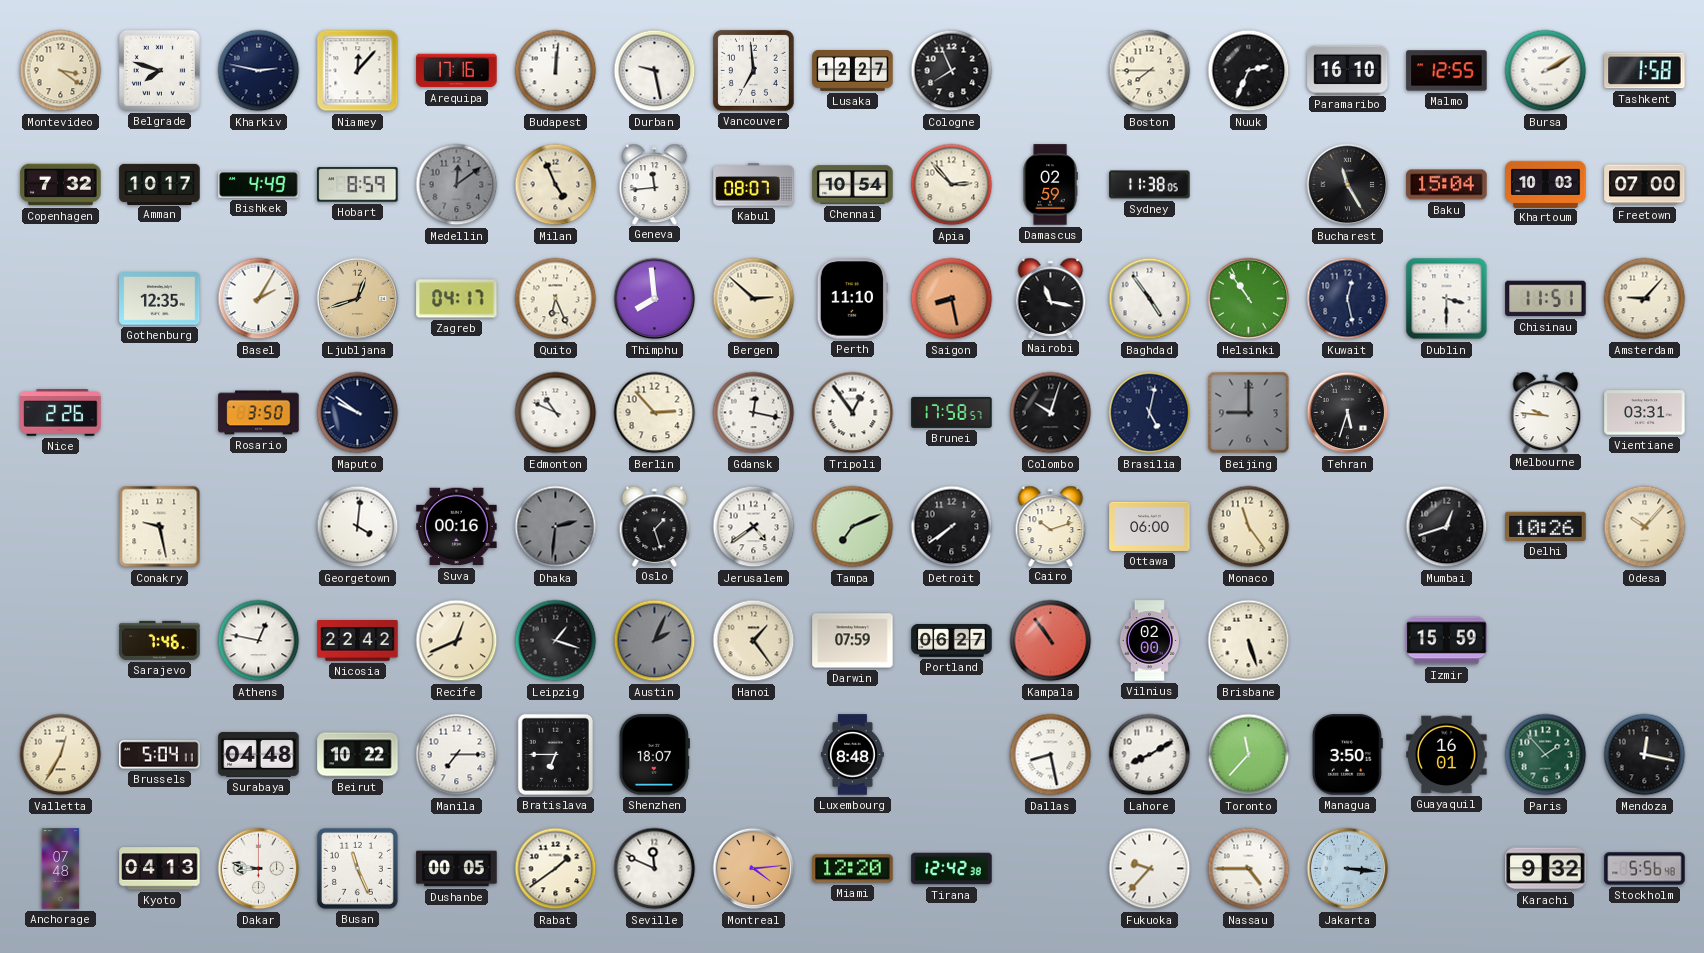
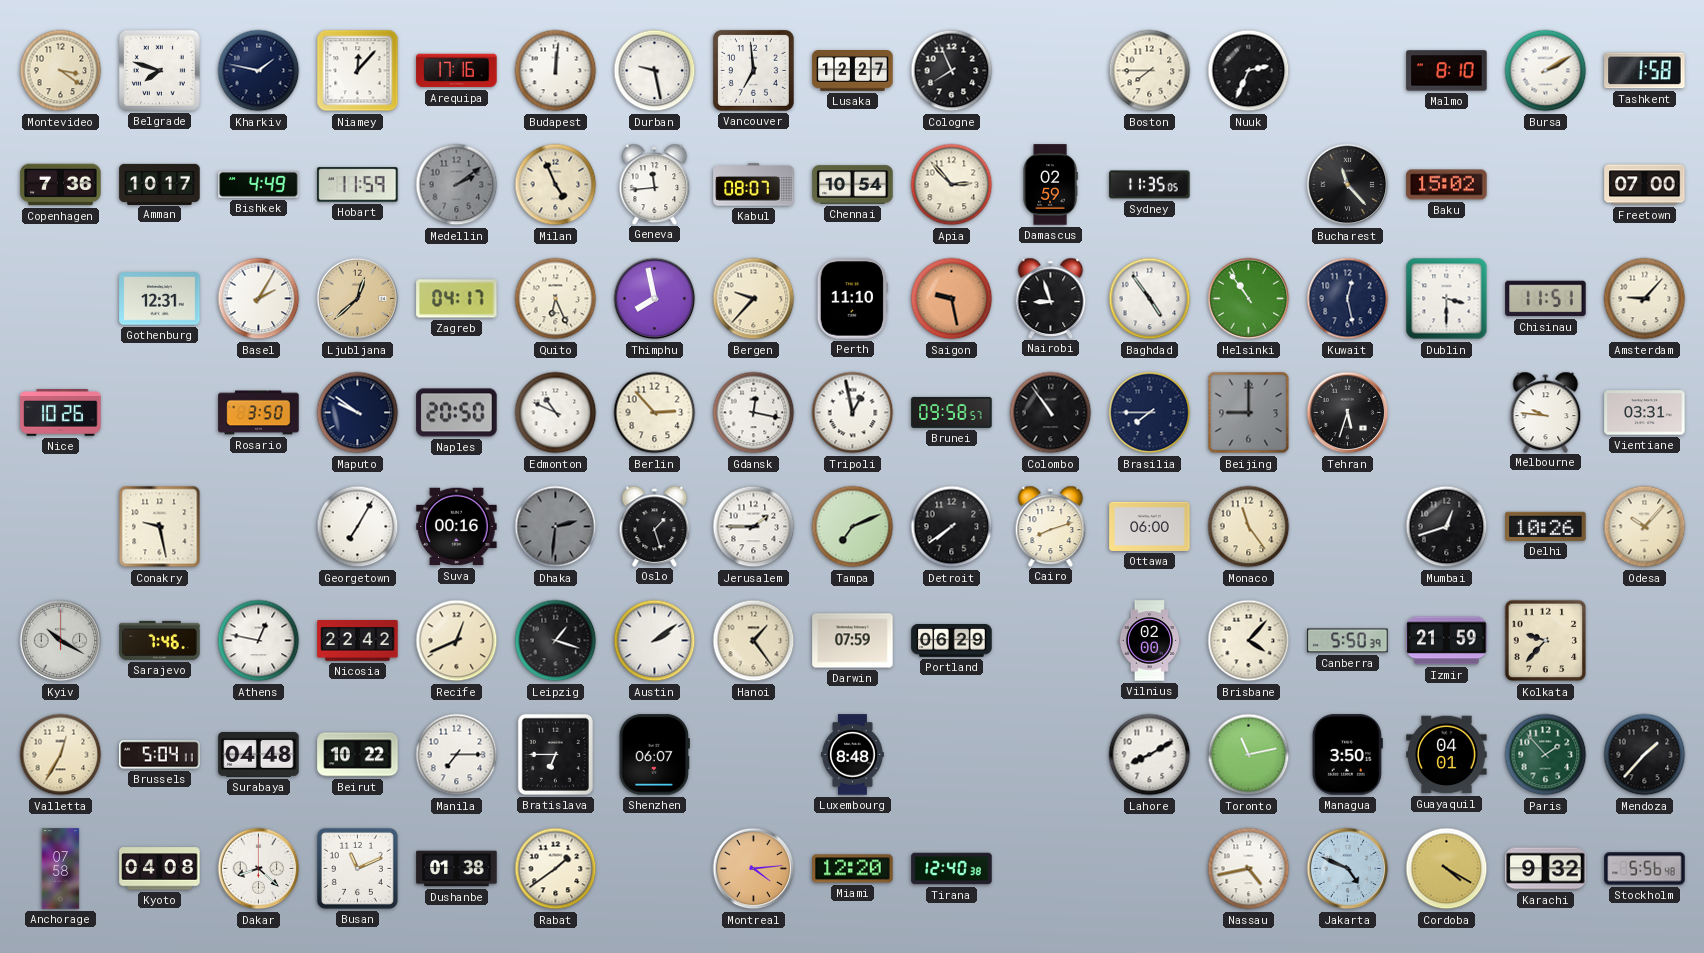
Kharkiv: 2:47 -> 1:47
Paramaribo: 16:10 -> none
Malmo: 12:55 -> 8:10
Copenhagen: 7:32 -> 7:36
Hobart: 8:59 -> 11:59
Medellin: 12:09 -> 2:09
Sydney: 11:38 -> 11:35
Bucharest: 11:25 -> 11:23
Baku: 15:04 -> 15:02
Khartoum: 10:03 -> none
Gothenburg: 12:35 -> 12:31
Ljubljana: 12:42 -> 12:38
Thimphu: 7:59 -> 7:58
Bergen: 2:52 -> 9:37
Saigon: 8:28 -> 9:28
Nairobi: 11:17 -> 8:57
Nice: 2:26 -> 10:26
Naples: none -> 20:50
Tripoli: 12:54 -> 12:58
Brunei: 17:58 -> 09:58
Colombo: 10:03 -> 10:54
Brasilia: 5:02 -> 7:45
Georgetown: 4:01 -> 7:05
Jerusalem: 4:39 -> 1:45
Cairo: 10:12 -> 8:12
Kyiv: none -> 10:20
Austin: 2:04 -> 2:09
Austin dial: grey -> white
Portland: 06:27 -> 06:29
Kampala: 10:54 -> none
Brisbane: 5:27 -> 4:07
Canberra: none -> 5:50
Izmir: 15:59 -> 21:59
Kolkata: none -> 9:37
Shenzhen: 18:07 -> 06:07
Dallas: 8:28 -> none
Toronto: 11:37 -> 11:13
Guayaquil: 16:01 -> 04:01
Mendoza: 12:17 -> 1:37
Anchorage: 07:48 -> 07:58
Kyoto: 04:13 -> 04:08
Dakar: 8:47 -> 8:22
Busan: 11:26 -> 11:11
Dushanbe: 00:05 -> 01:38
Seville: 11:49 -> none
Tirana: 12:42 -> 12:40
Fukuoka: 9:37 -> none
Nassau: 4:45 -> 4:43
Jakarta: 3:16 -> 4:49
Cordoba: none -> 4:20
